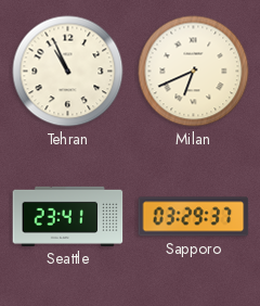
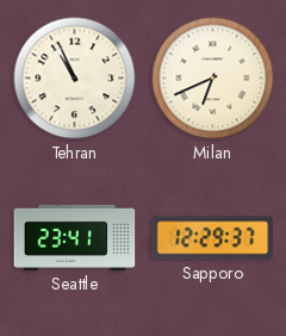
Sapporo: 03:29 -> 12:29
